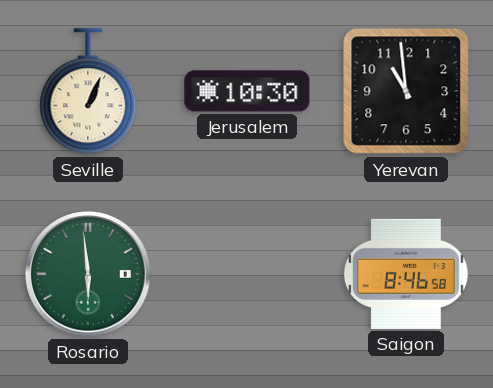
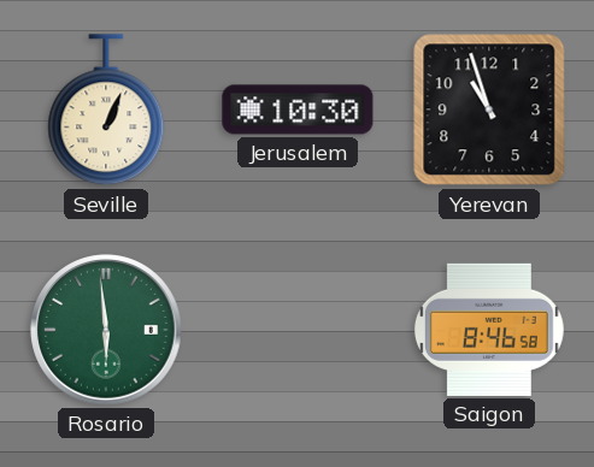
Yerevan: 10:59 -> 10:57
